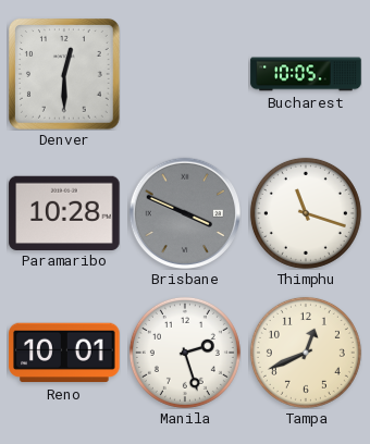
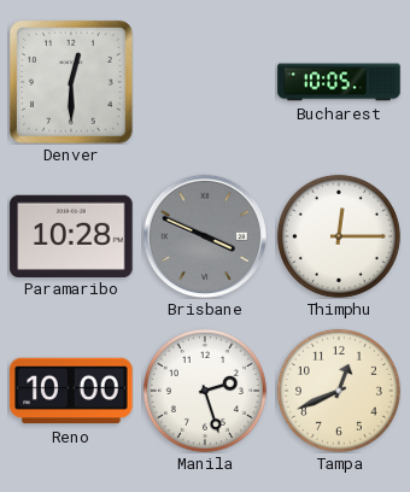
Thimphu: 11:18 -> 12:15
Reno: 10:01 -> 10:00
